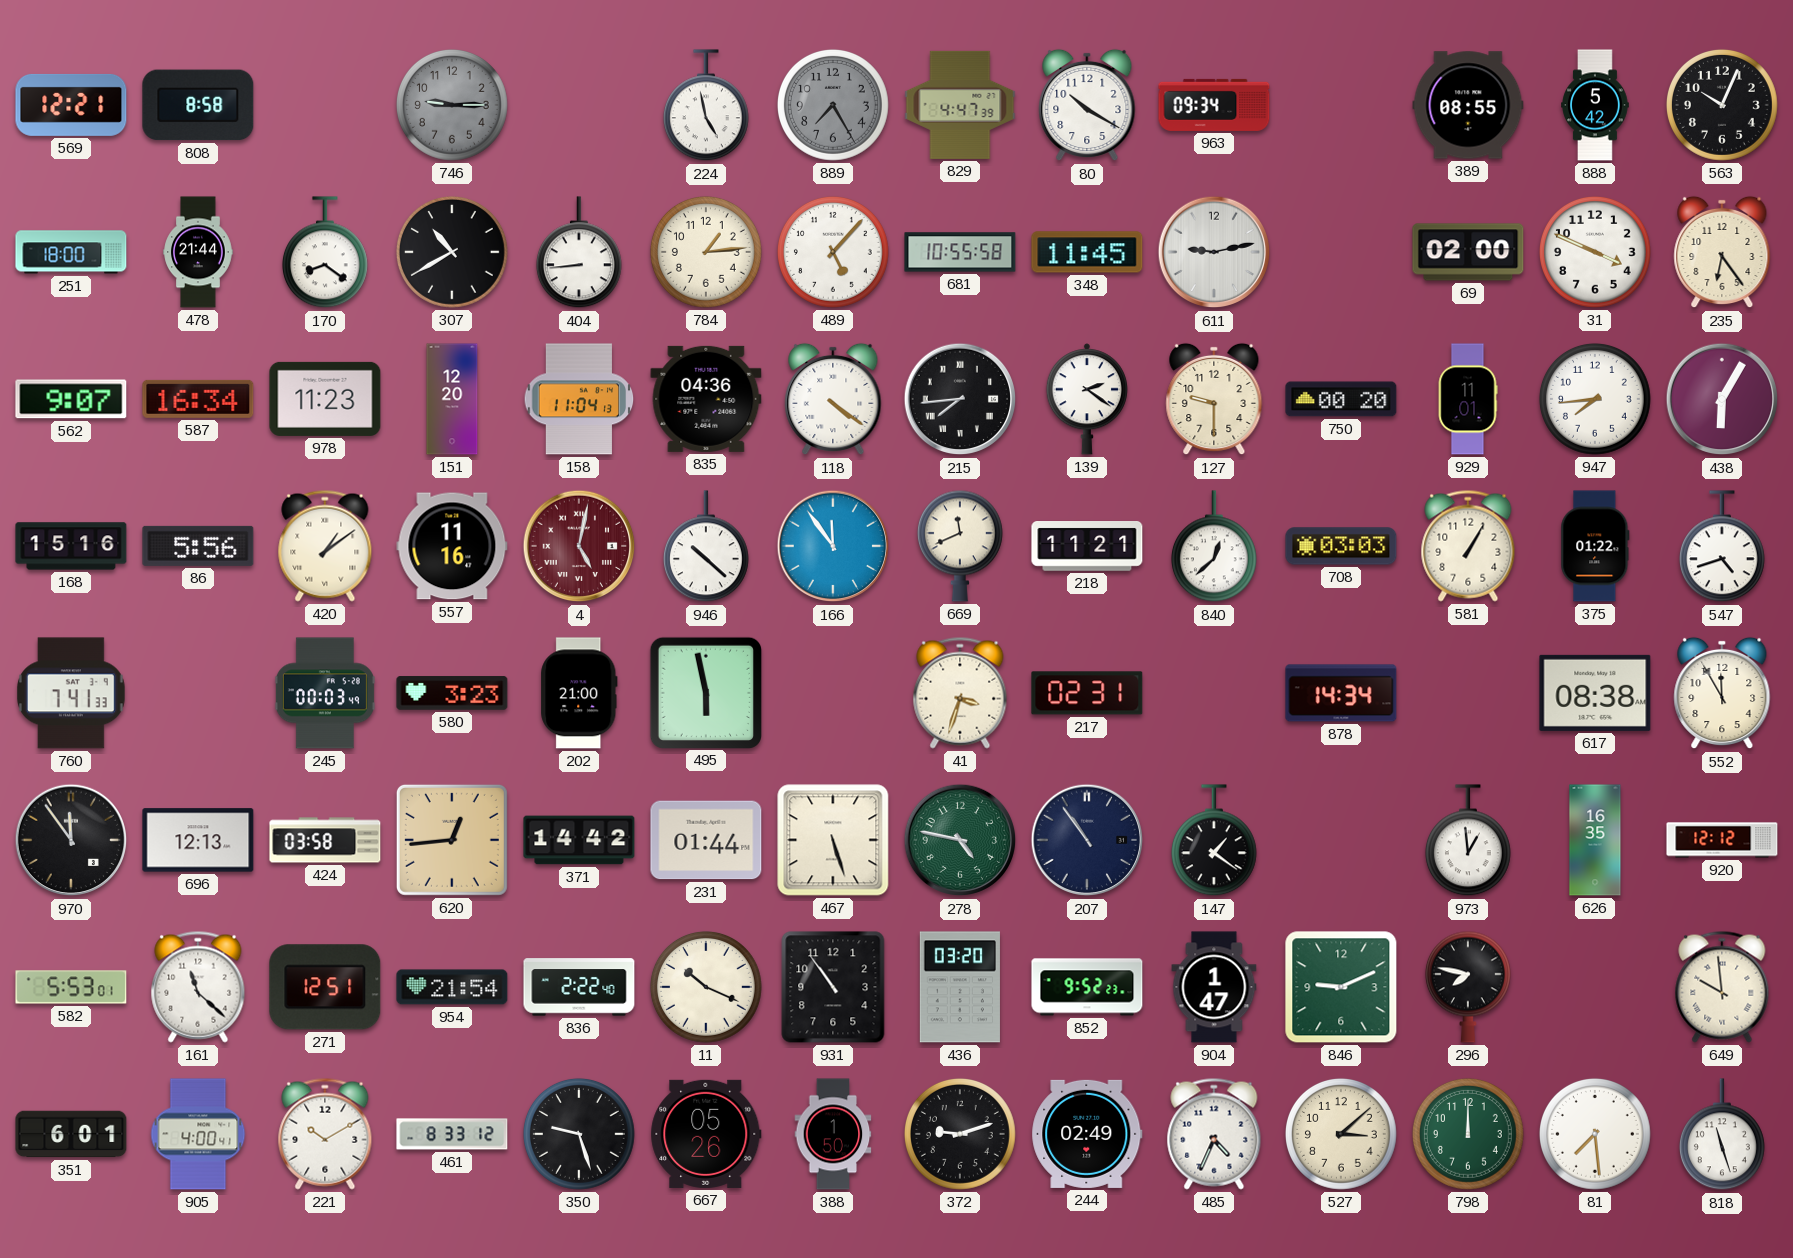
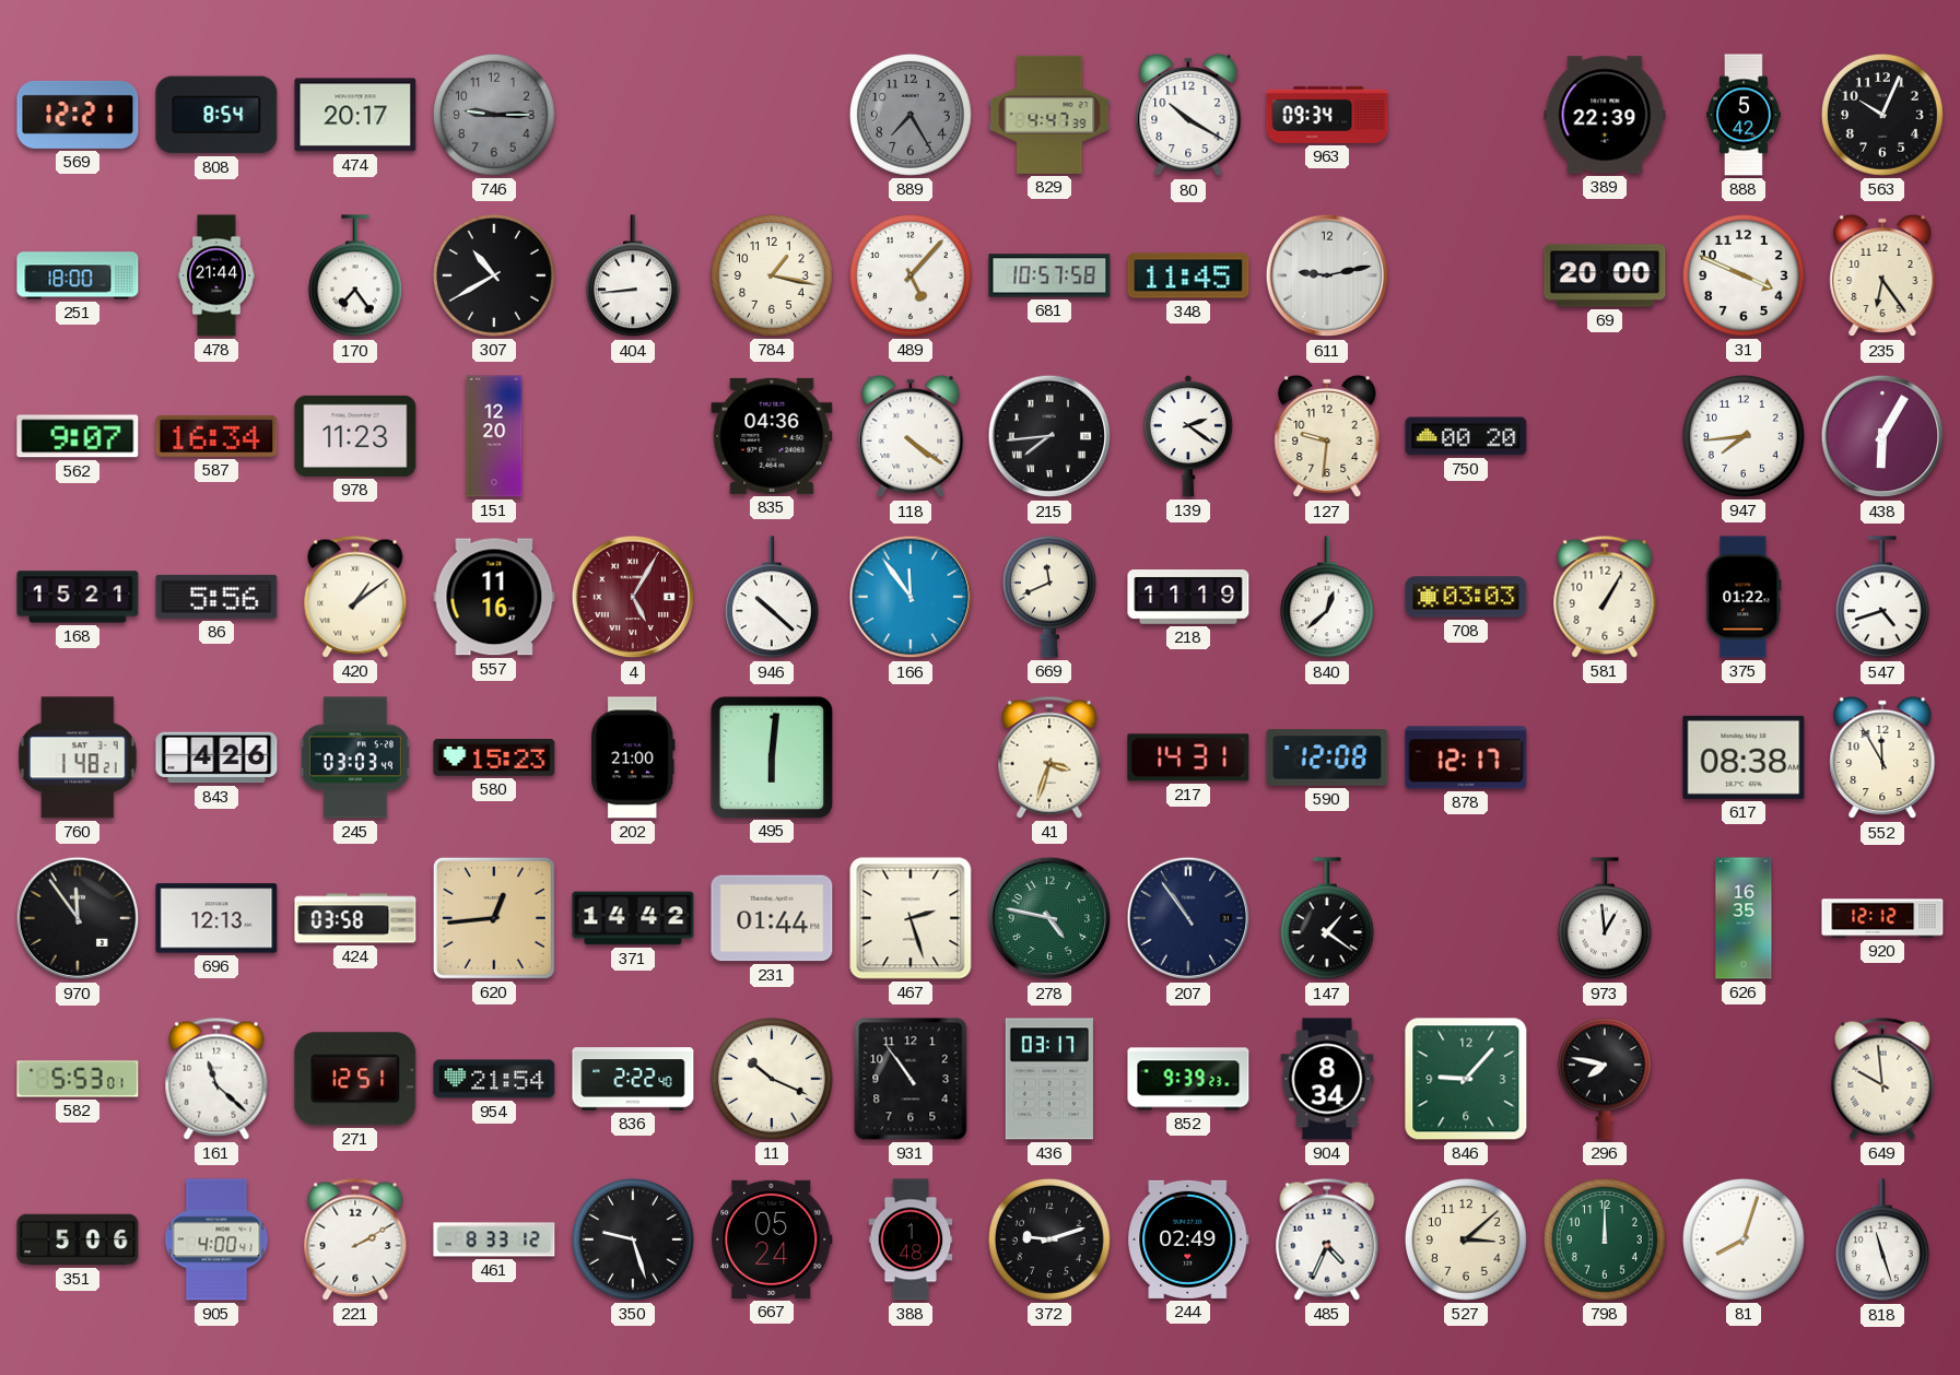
808: 8:58 -> 8:54
474: none -> 20:17
224: 4:58 -> none
389: 08:55 -> 22:39
170: 8:21 -> 7:24
784: 1:14 -> 1:17
681: 10:55 -> 10:57
69: 02:00 -> 20:00
158: 11:04 -> none
127: 9:30 -> 9:31
929: 11:01 -> none
168: 15:16 -> 15:21
4: 5:02 -> 5:05
218: 11:21 -> 11:19
760: 7:41 -> 1:48
843: none -> 4:26
245: 00:03 -> 03:03
580: 3:23 -> 15:23
495: 5:58 -> 6:01
217: 02:31 -> 14:31
590: none -> 12:08
878: 14:34 -> 12:17
467: 5:27 -> 2:27
436: 03:20 -> 03:17
852: 9:52 -> 9:39
904: 1:47 -> 8:34
846: 9:11 -> 9:07
351: 6:01 -> 5:06
221: 10:10 -> 2:10
667: 05:26 -> 05:24
388: 1:50 -> 1:48
81: 7:29 -> 8:03
